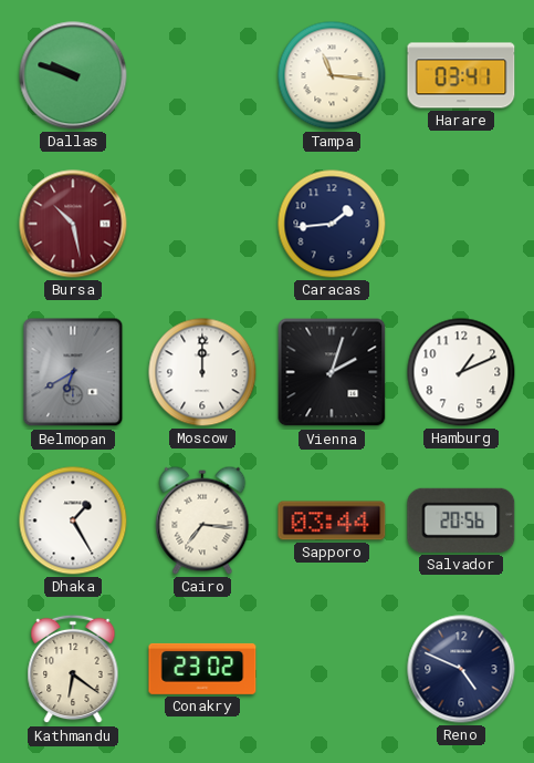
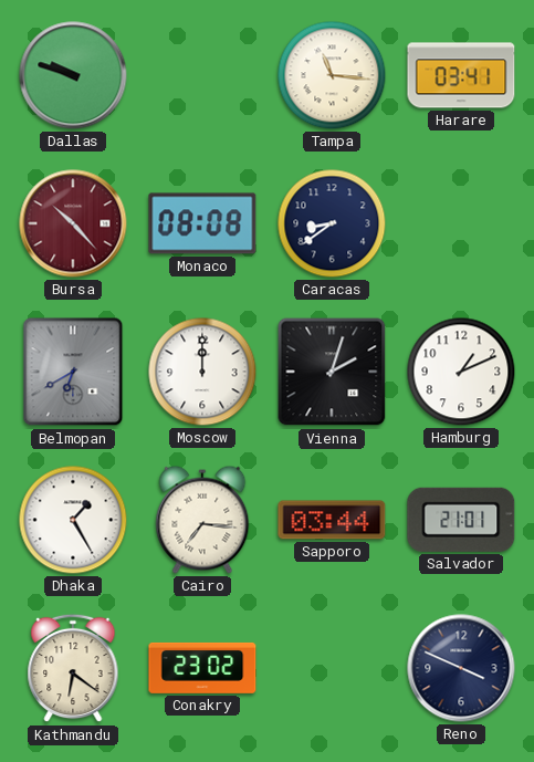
Bursa: 10:28 -> 10:23
Monaco: none -> 08:08
Caracas: 1:44 -> 8:39
Salvador: 20:56 -> 21:01
Reno: 4:49 -> 3:49
